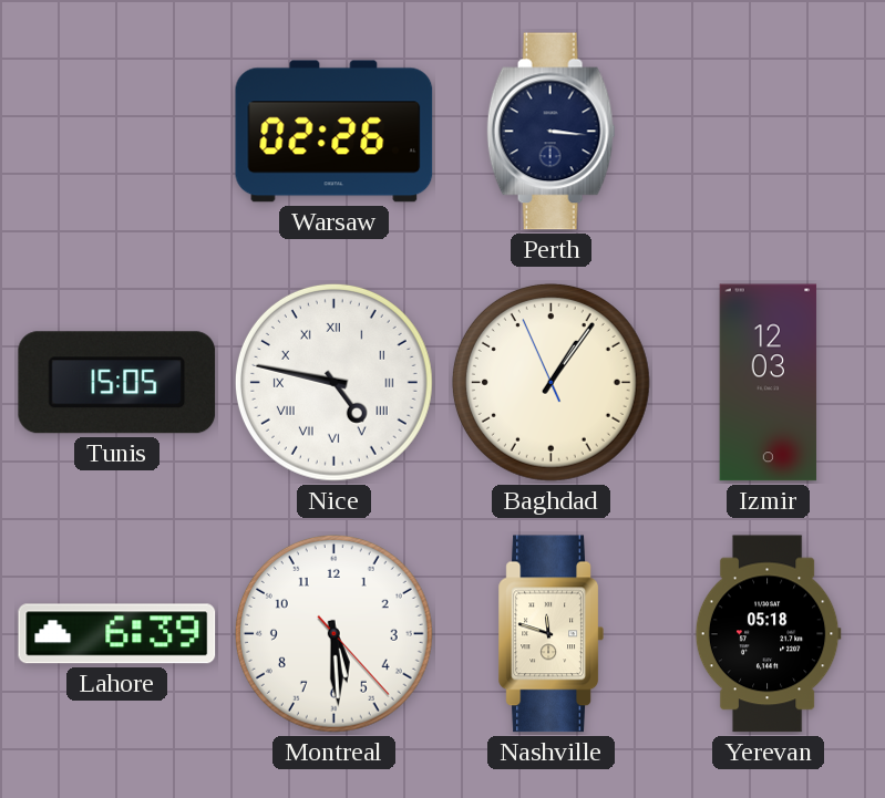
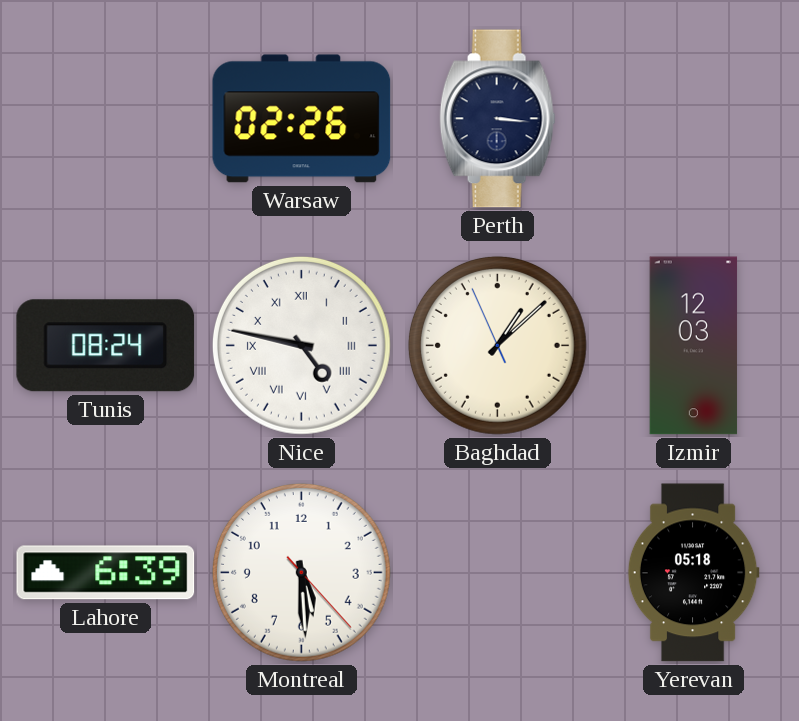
Tunis: 15:05 -> 08:24
Baghdad: 1:05 -> 1:07
Nashville: 11:48 -> none
